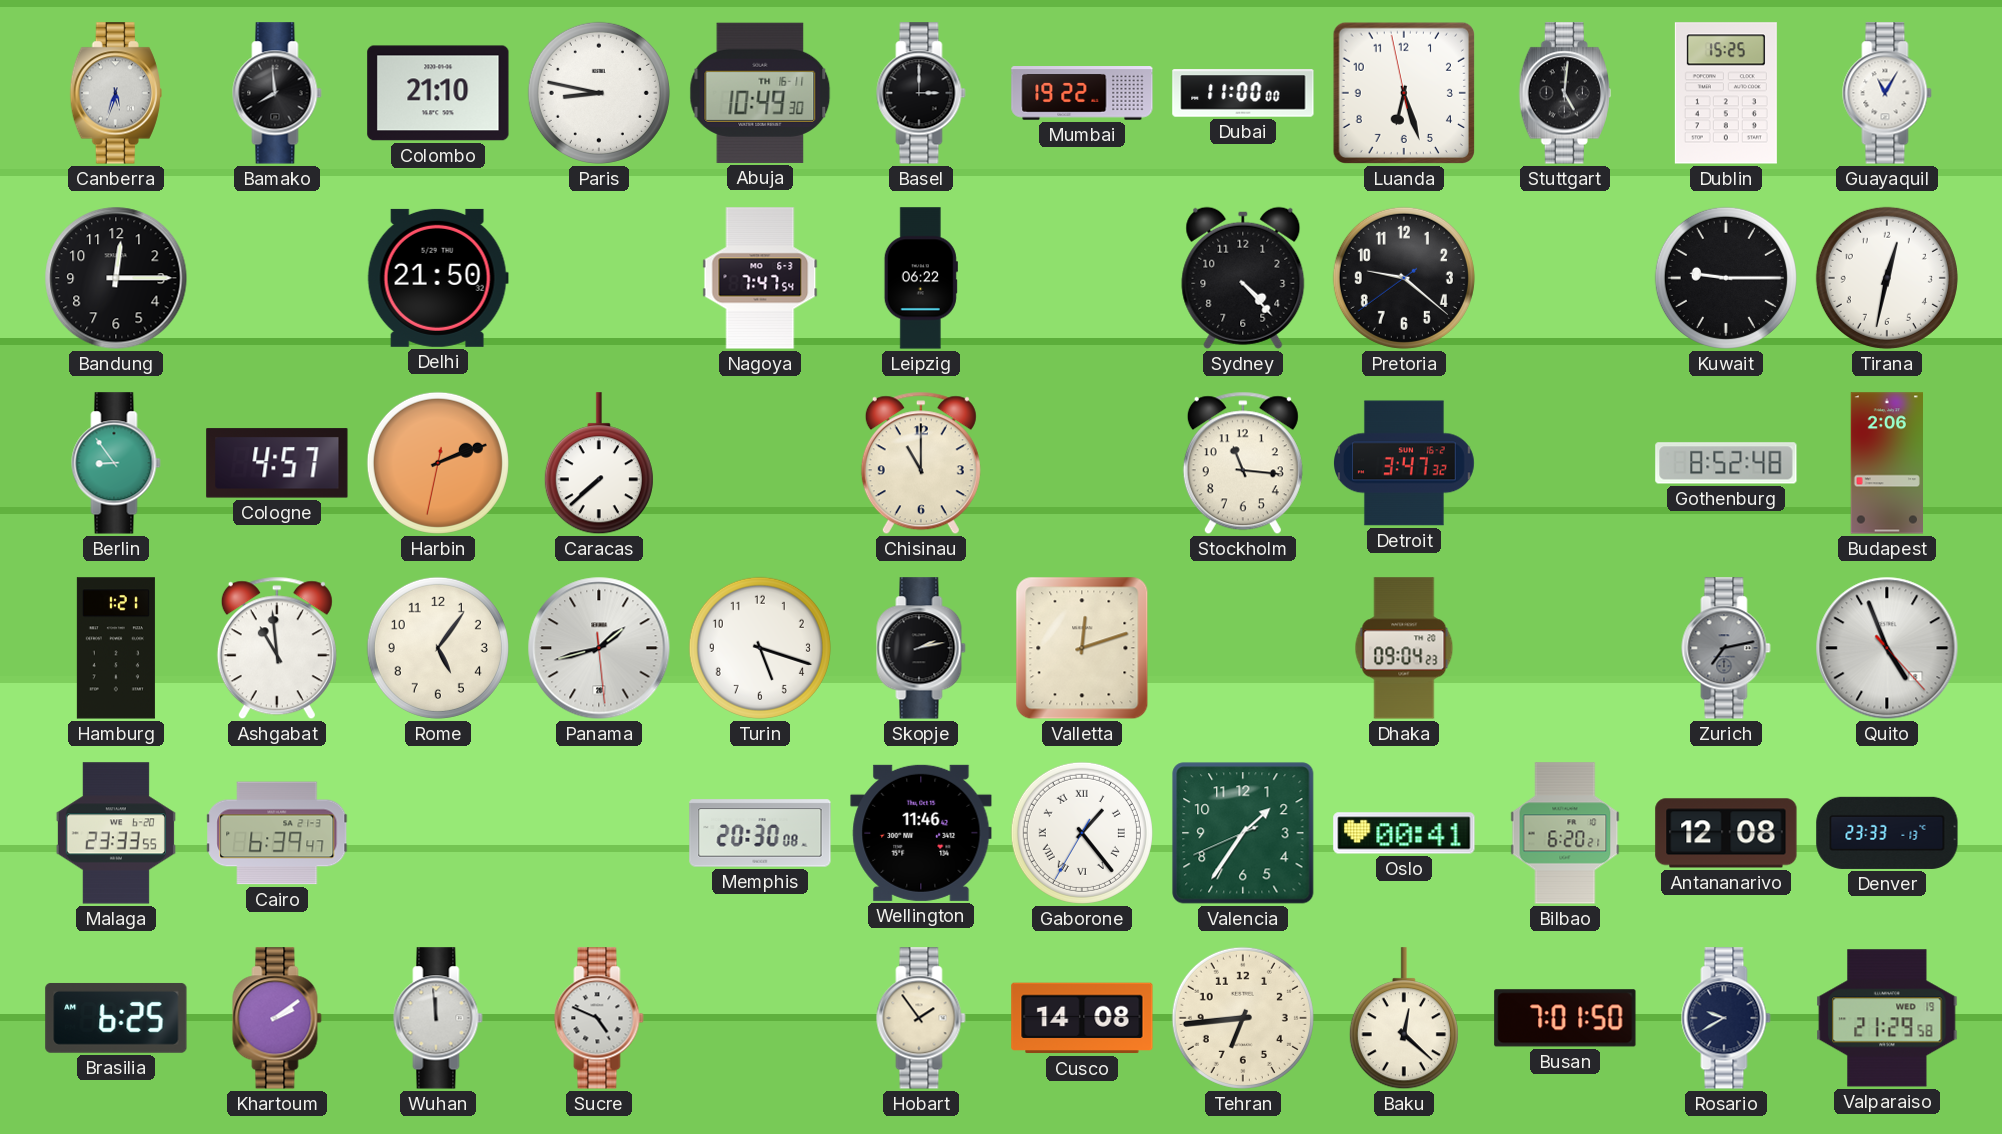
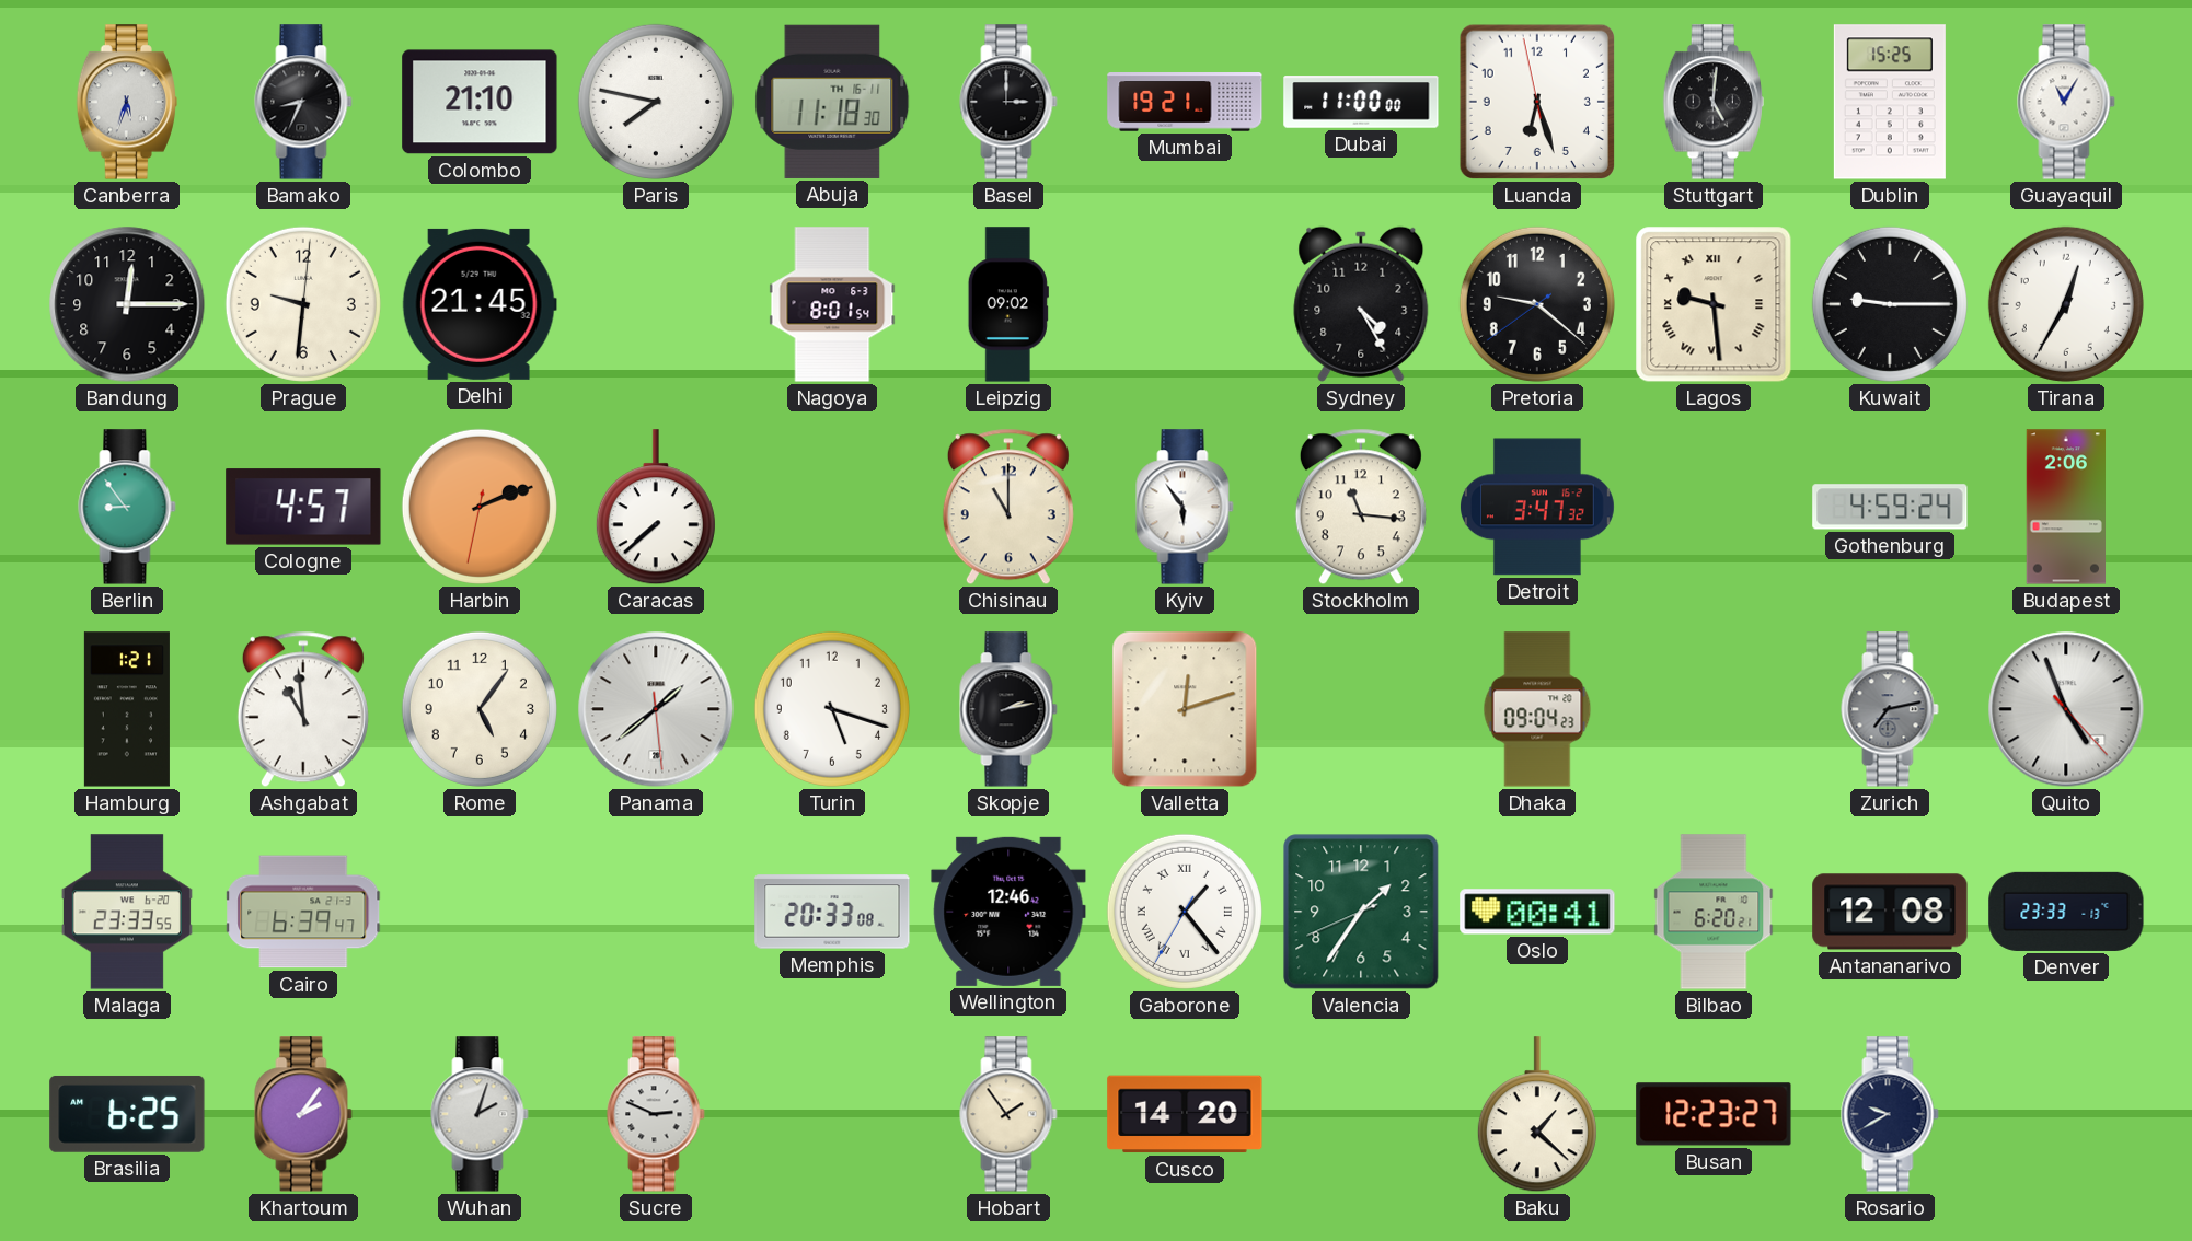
Bamako: 7:59 -> 8:34
Paris: 8:47 -> 7:47
Abuja: 10:49 -> 11:18
Mumbai: 19:22 -> 19:21
Prague: none -> 9:31
Delhi: 21:50 -> 21:45
Nagoya: 7:47 -> 8:01
Leipzig: 06:22 -> 09:02
Sydney: 4:23 -> 4:25
Lagos: none -> 9:29
Tirana: 12:32 -> 12:35
Kyiv: none -> 5:54
Gothenburg: 8:52 -> 4:59
Panama: 1:42 -> 1:38
Memphis: 20:30 -> 20:33
Wellington: 11:46 -> 12:46
Khartoum: 2:09 -> 2:06
Wuhan: 11:59 -> 2:03
Sucre: 4:49 -> 2:49
Cusco: 14:08 -> 14:20
Tehran: 6:44 -> none
Baku: 12:22 -> 1:22
Busan: 7:01 -> 12:23
Valparaiso: 21:29 -> none
